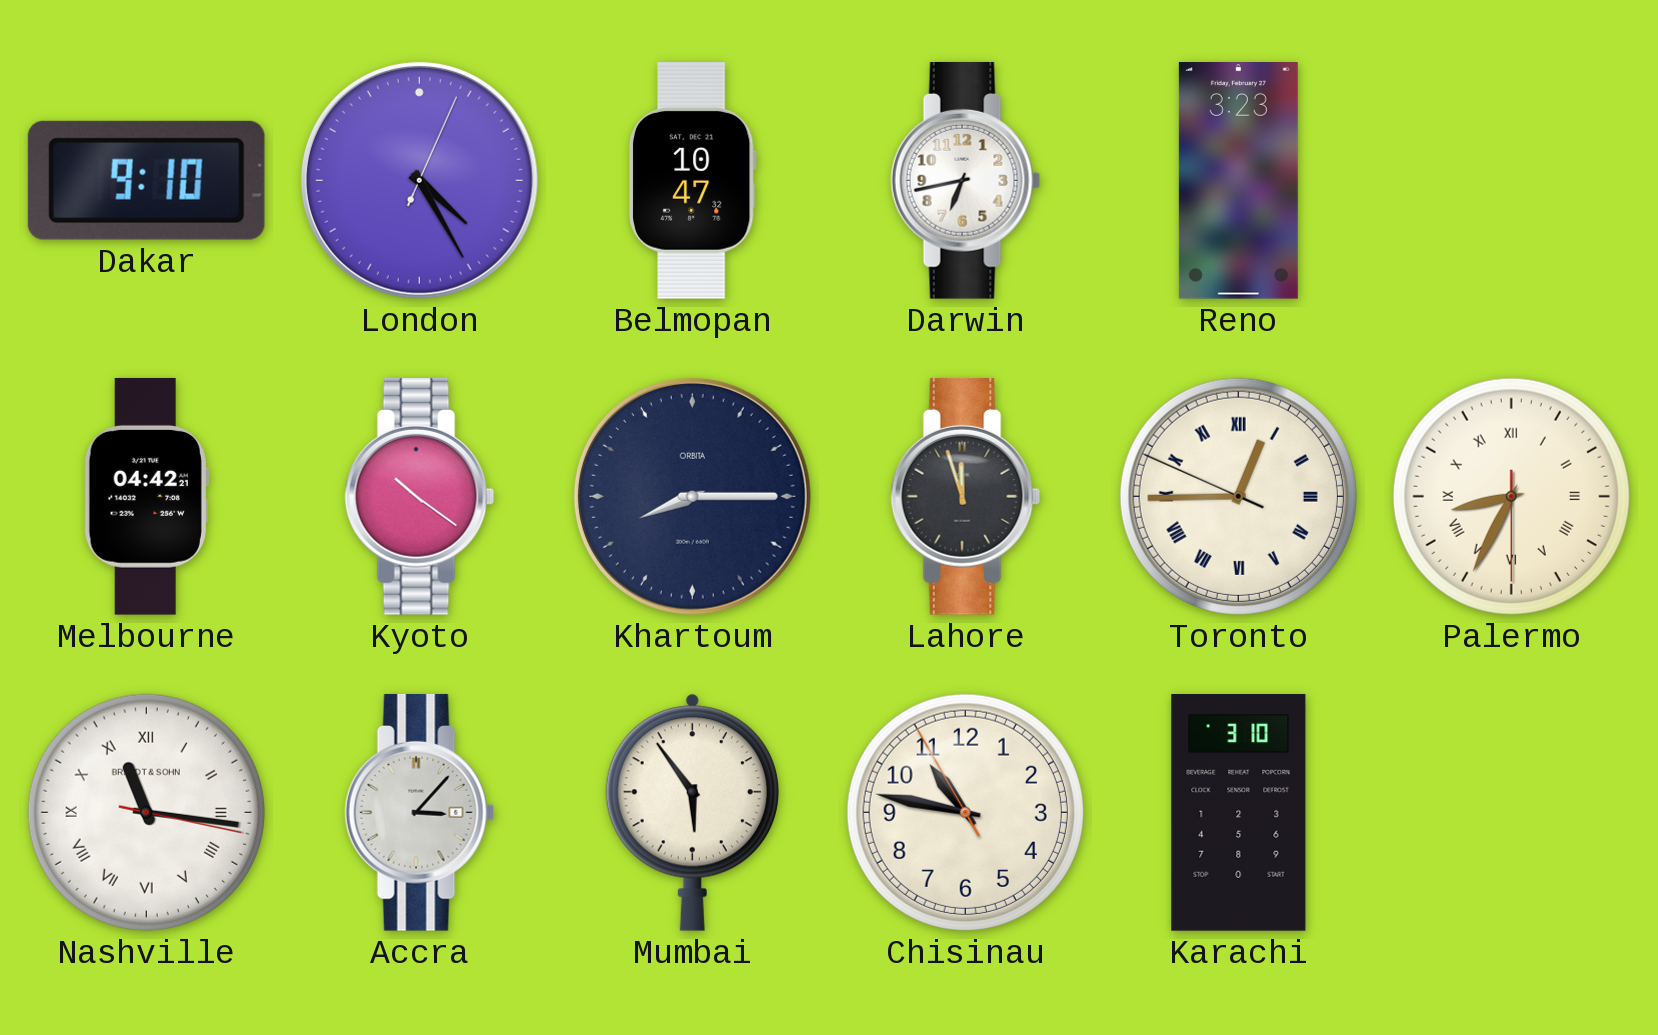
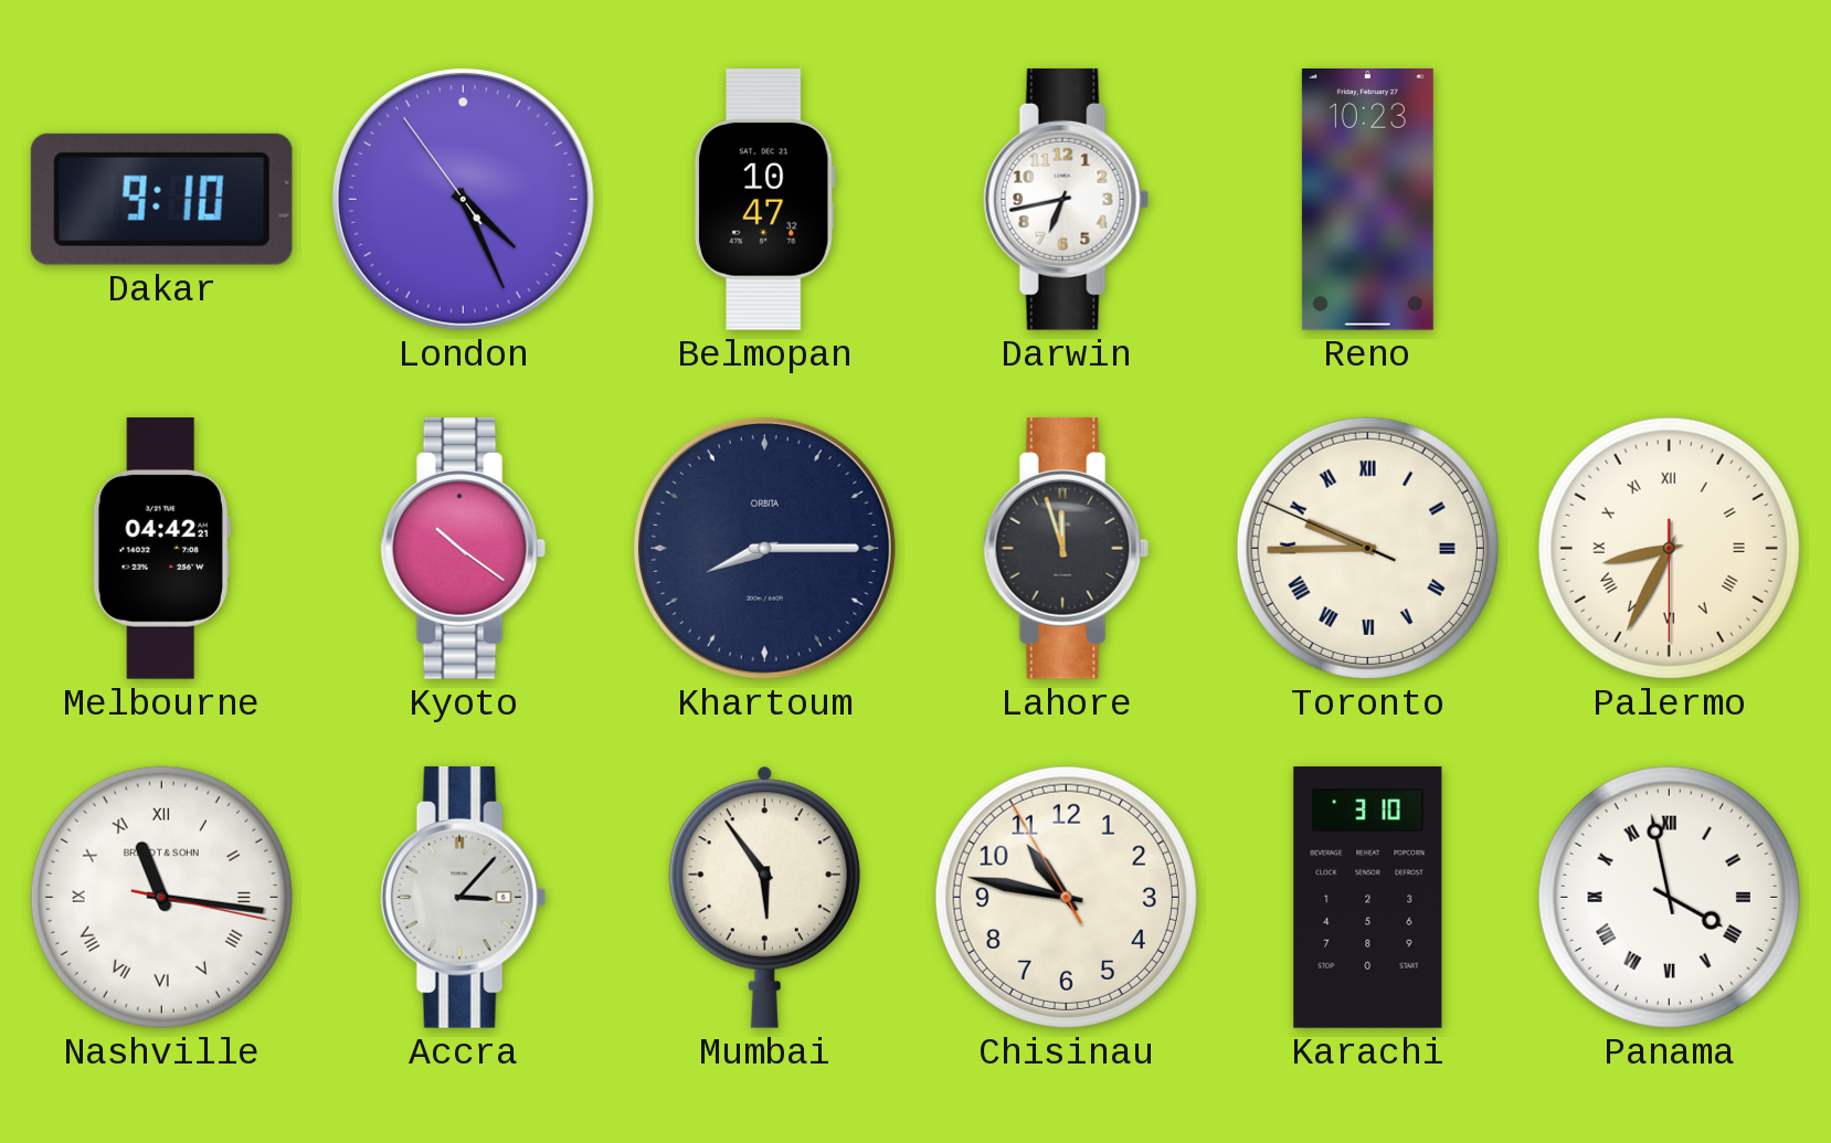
London: 4:25:04 -> 4:25:54
Reno: 3:23 -> 10:23
Toronto: 12:44 -> 9:44
Panama: none -> 3:58
